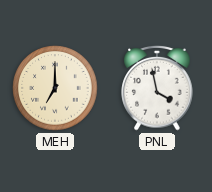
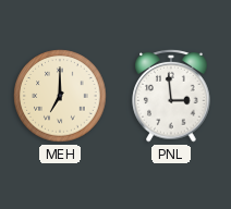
PNL: 3:58 -> 2:59
